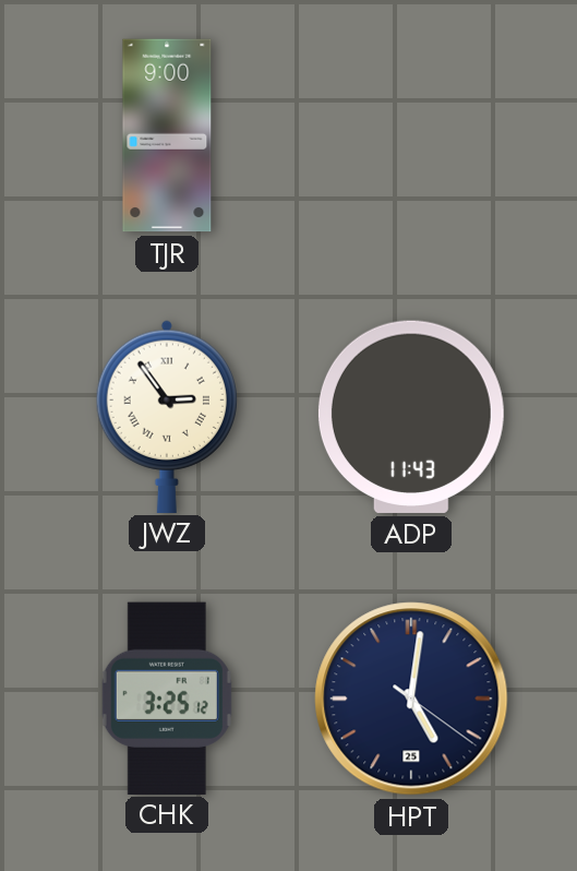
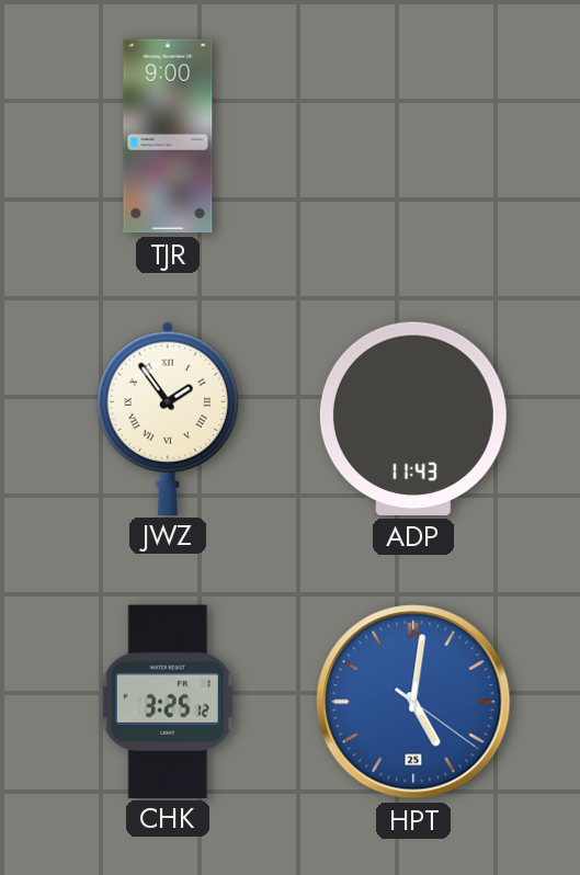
JWZ: 2:54 -> 1:54
HPT dial: navy -> blue
